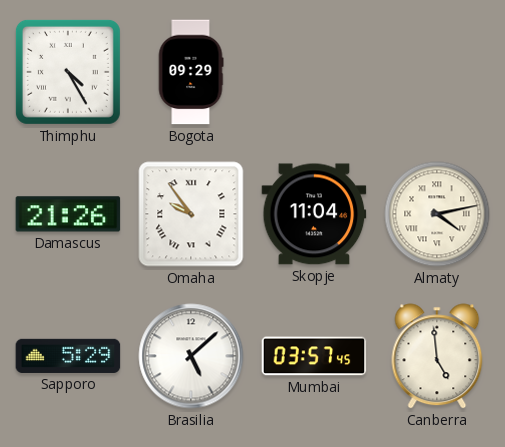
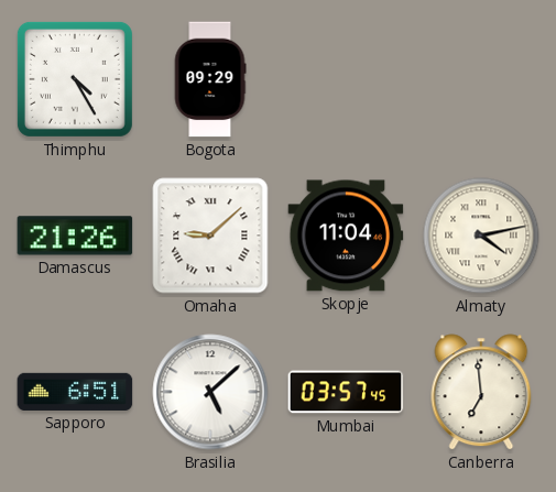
Omaha: 9:54 -> 9:08
Sapporo: 5:29 -> 6:51
Canberra: 4:59 -> 6:59
